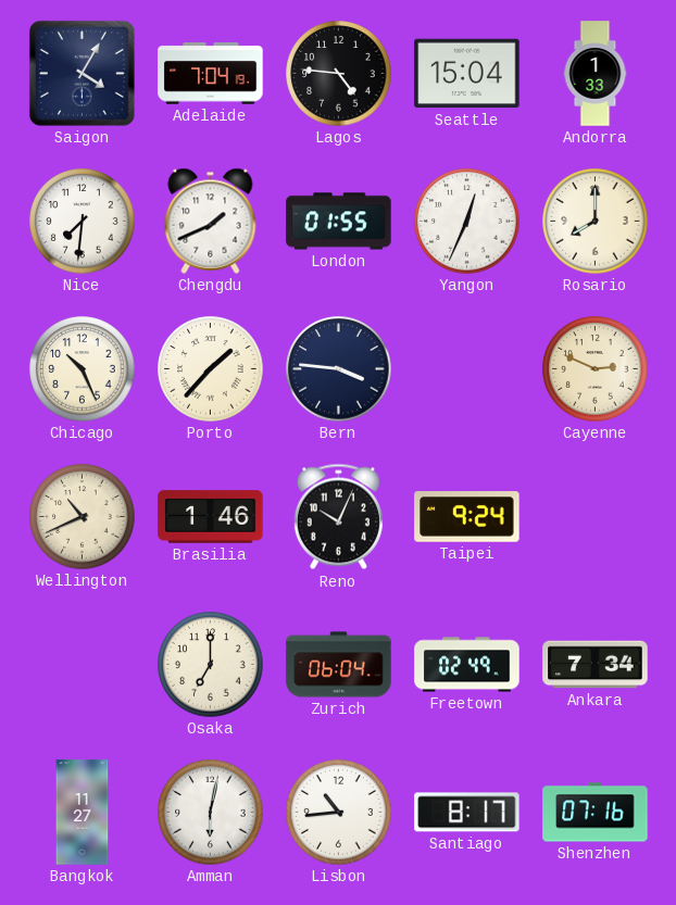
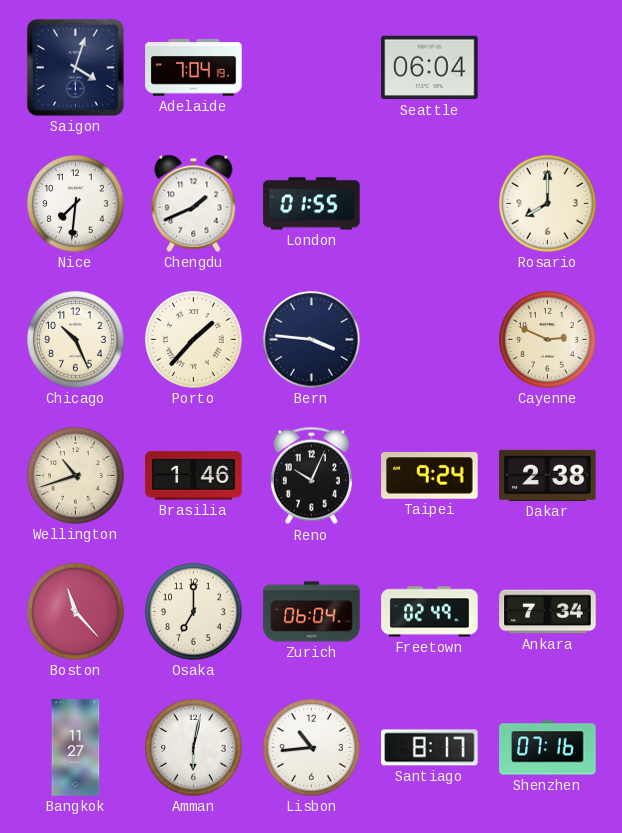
Saigon: 4:05 -> 4:03
Lagos: 4:46 -> none
Seattle: 15:04 -> 06:04
Andorra: 1:33 -> none
Yangon: 12:34 -> none
Wellington: 10:41 -> 10:42
Dakar: none -> 2:38
Boston: none -> 11:23
